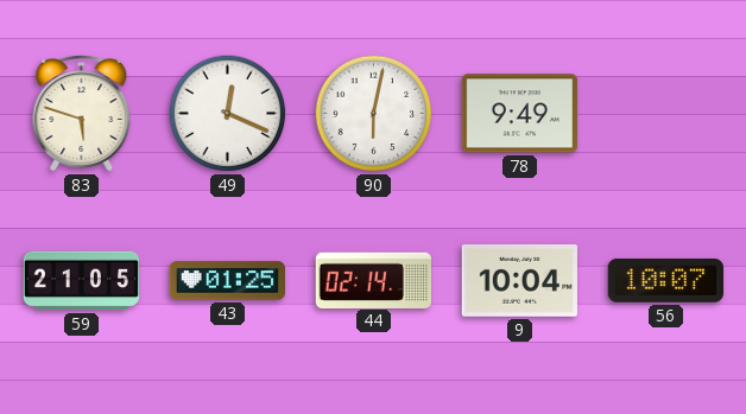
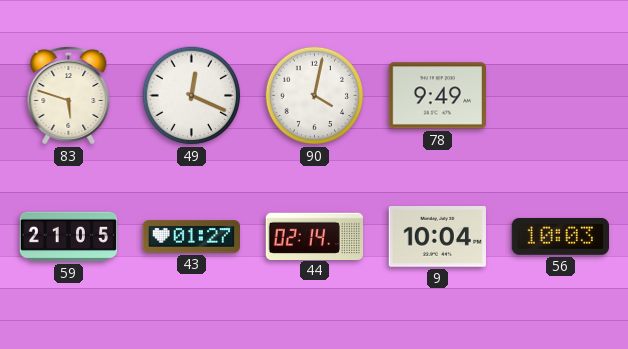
90: 6:02 -> 4:02
43: 01:25 -> 01:27
56: 10:07 -> 10:03
